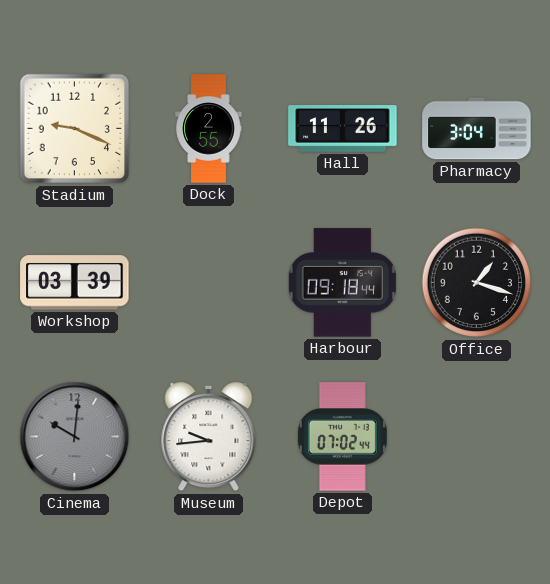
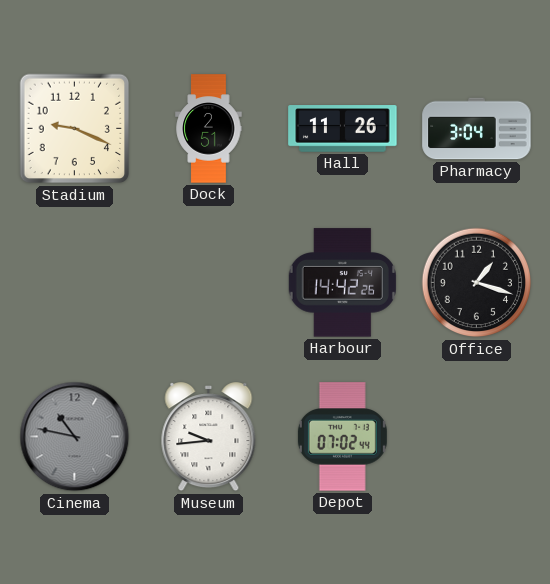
Dock: 2:55 -> 2:51
Workshop: 03:39 -> none
Harbour: 09:18 -> 14:42
Cinema: 10:01 -> 10:47
